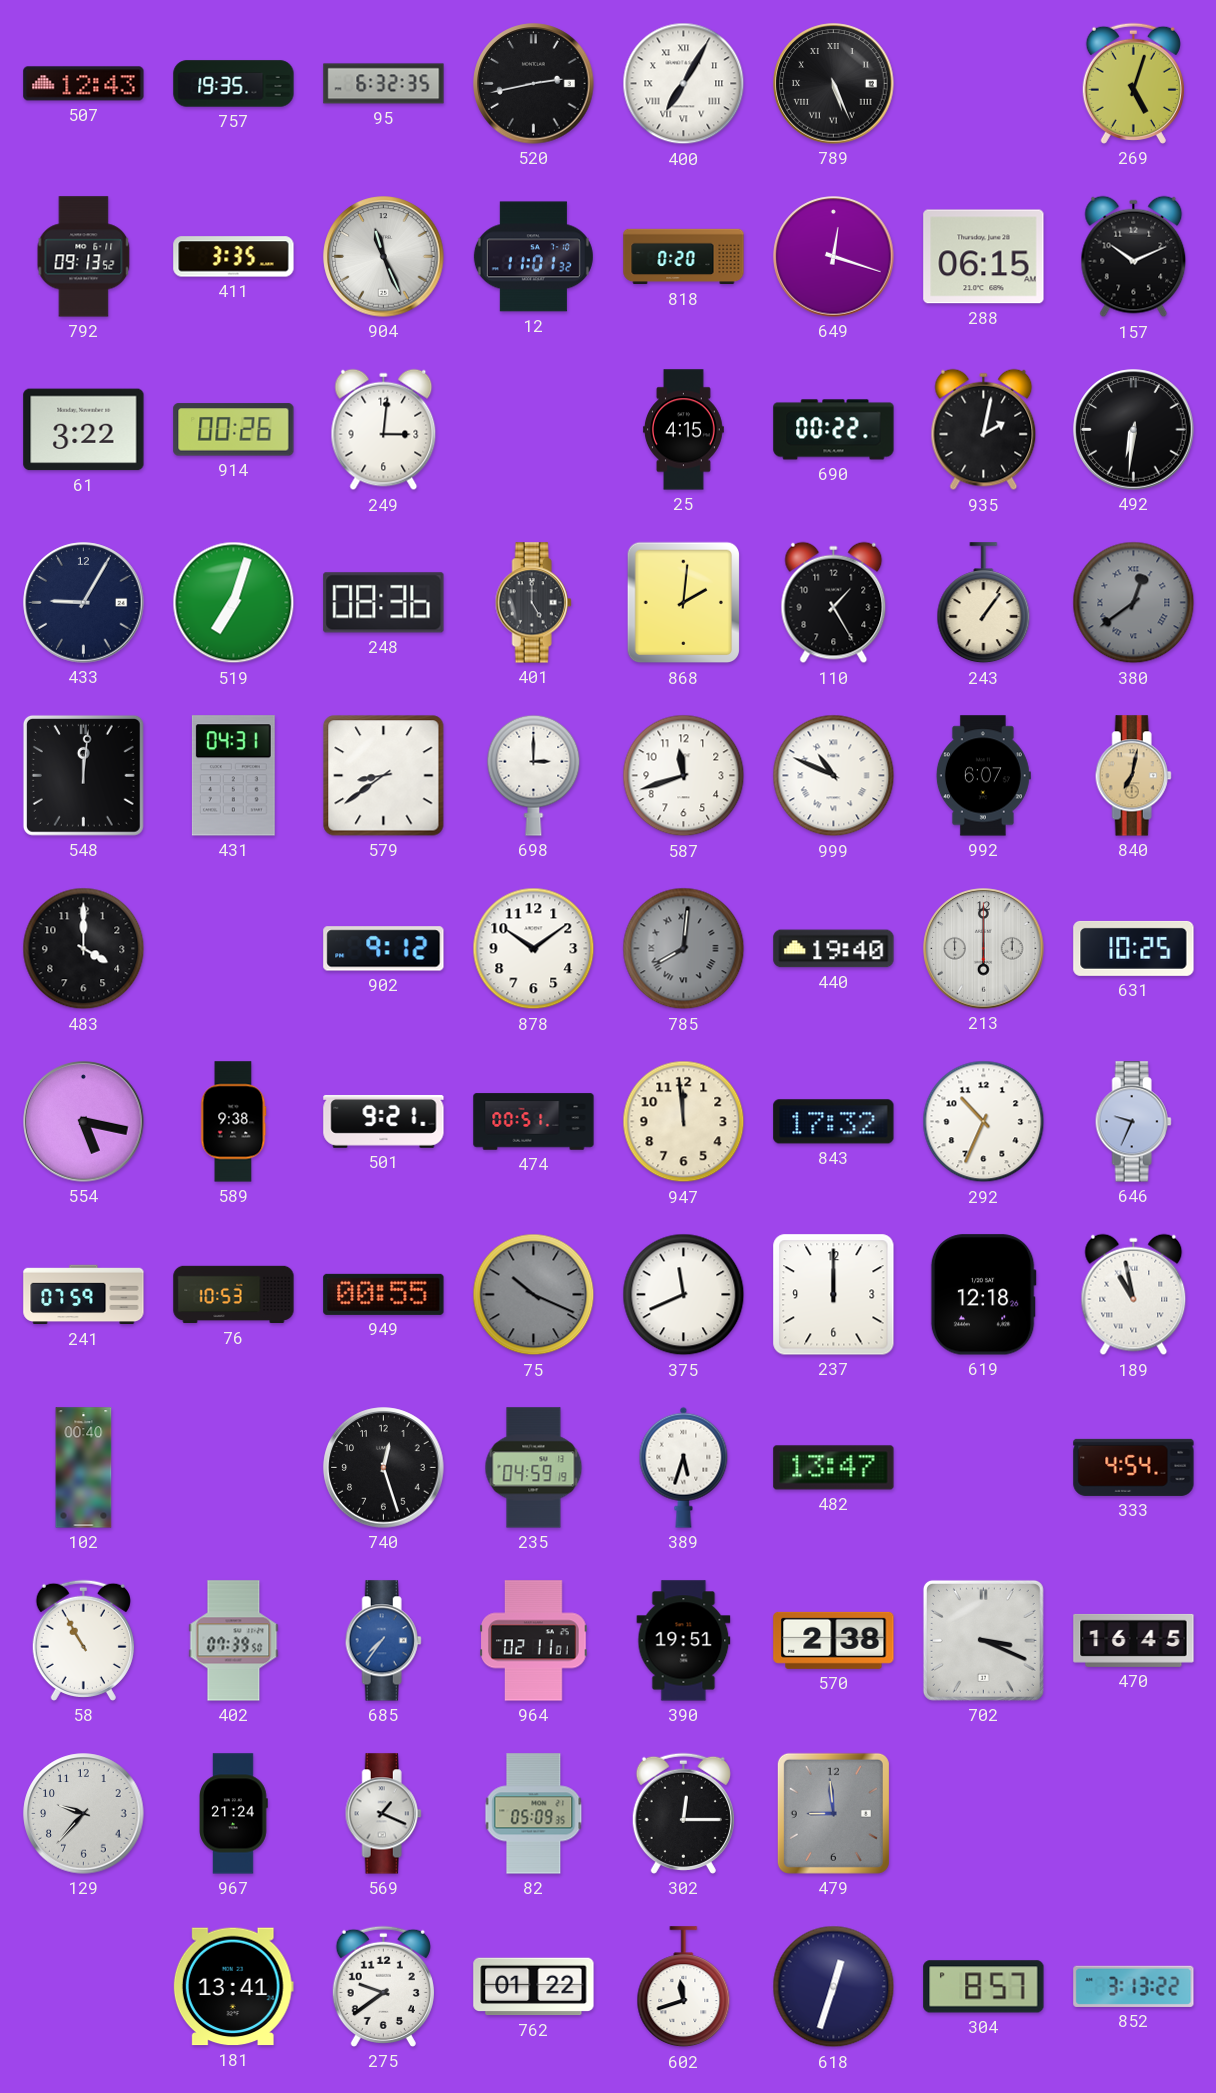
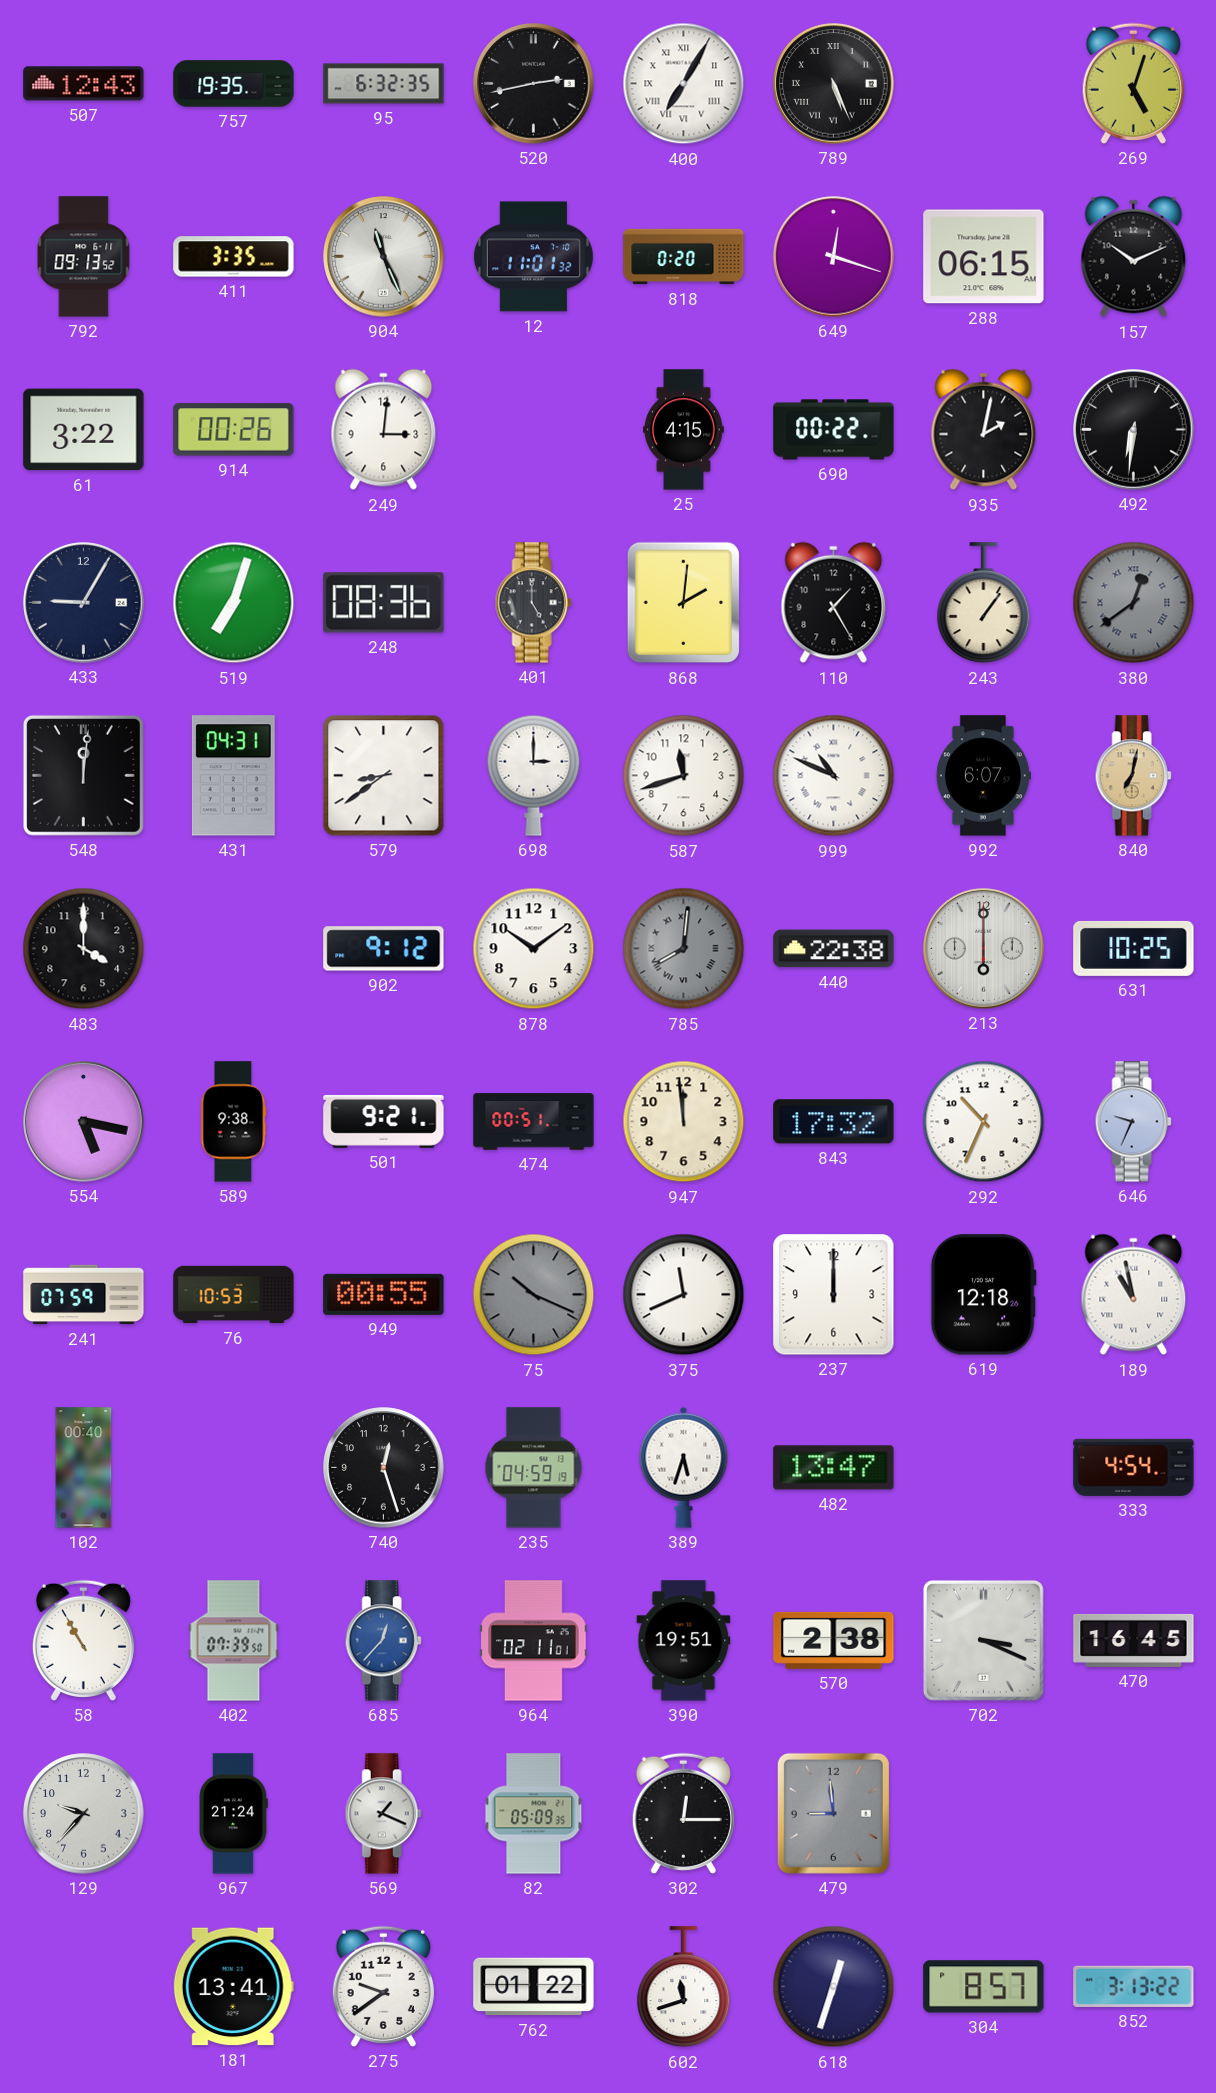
440: 19:40 -> 22:38
685: 7:36 -> 12:37
